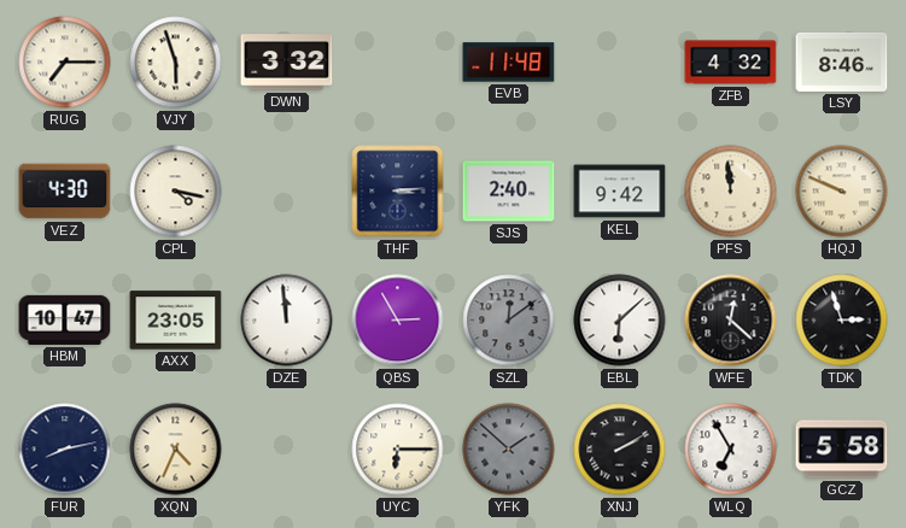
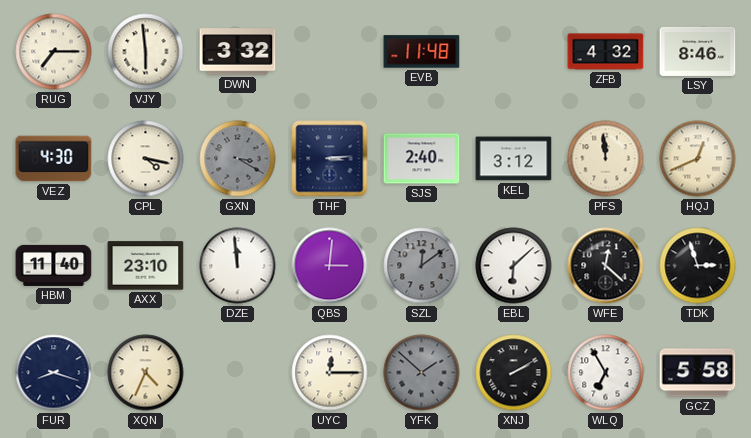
VJY: 5:57 -> 5:59
GXN: none -> 3:20
KEL: 9:42 -> 3:12
HQJ: 9:49 -> 12:41
HBM: 10:47 -> 11:40
AXX: 23:05 -> 23:10
QBS: 2:55 -> 3:01
FUR: 8:13 -> 8:18
UYC: 6:15 -> 12:15
